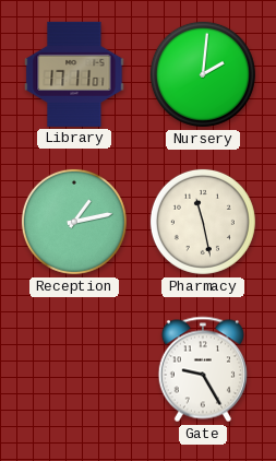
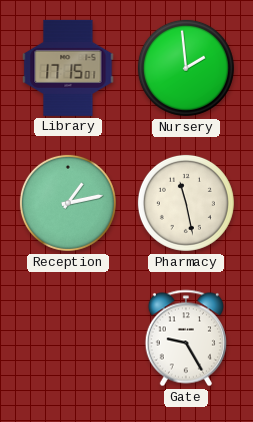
Library: 17:11 -> 17:15
Nursery: 2:01 -> 1:59
